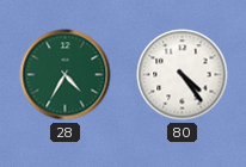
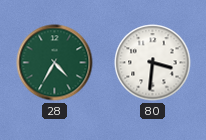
80: 4:24 -> 3:31
